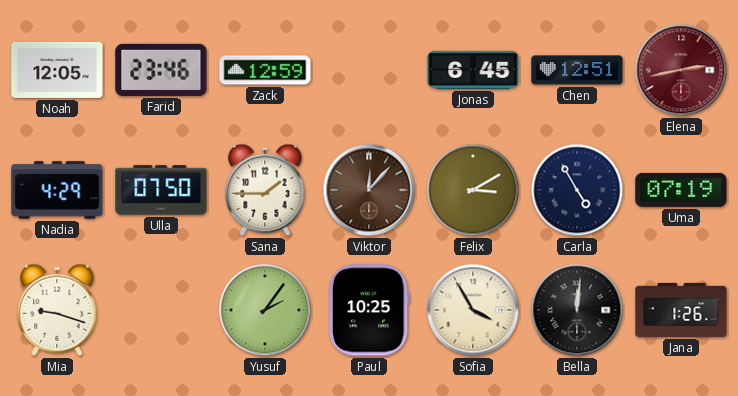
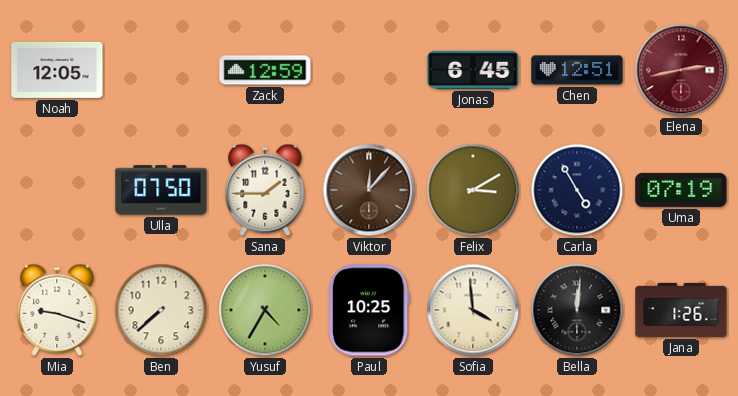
Farid: 23:46 -> none
Nadia: 4:29 -> none
Ben: none -> 7:38
Yusuf: 2:06 -> 4:35
Sofia: 3:55 -> 3:59
